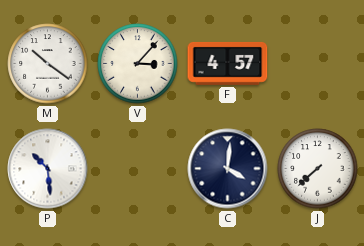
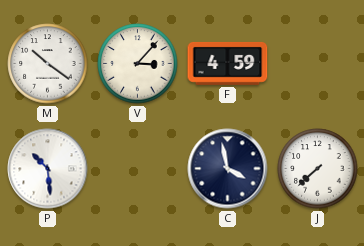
F: 4:57 -> 4:59
C: 4:01 -> 3:58
